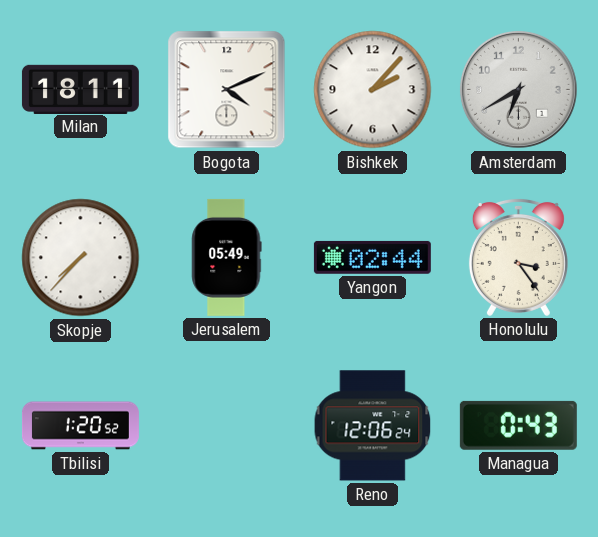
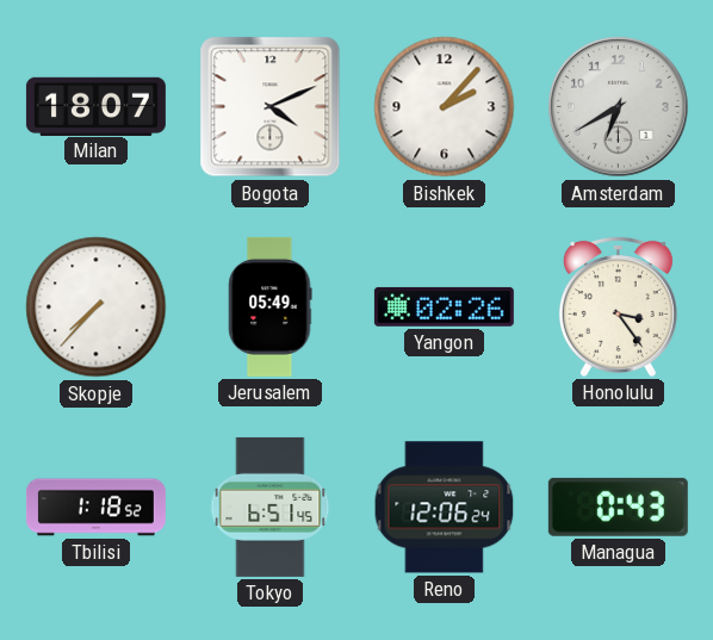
Milan: 18:11 -> 18:07
Yangon: 02:44 -> 02:26
Tbilisi: 1:20 -> 1:18
Tokyo: none -> 6:51
